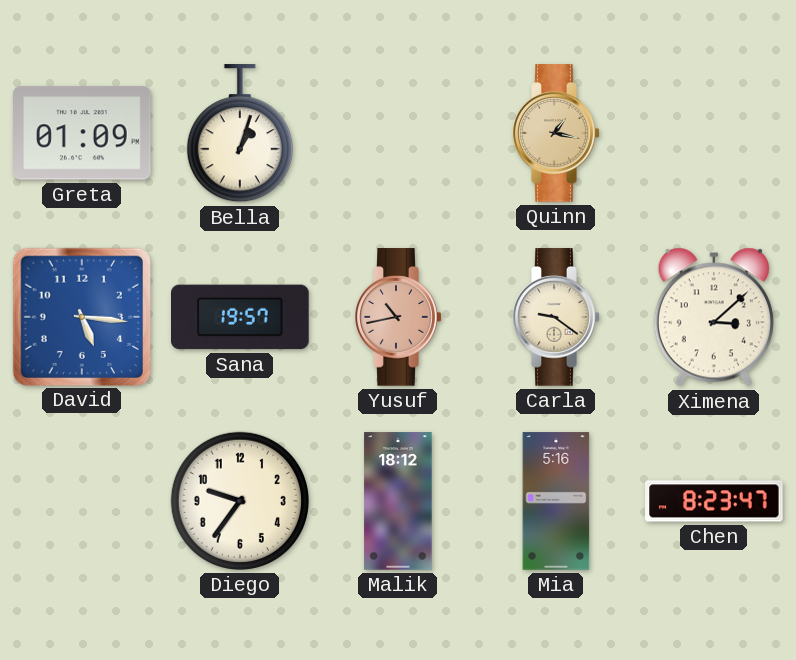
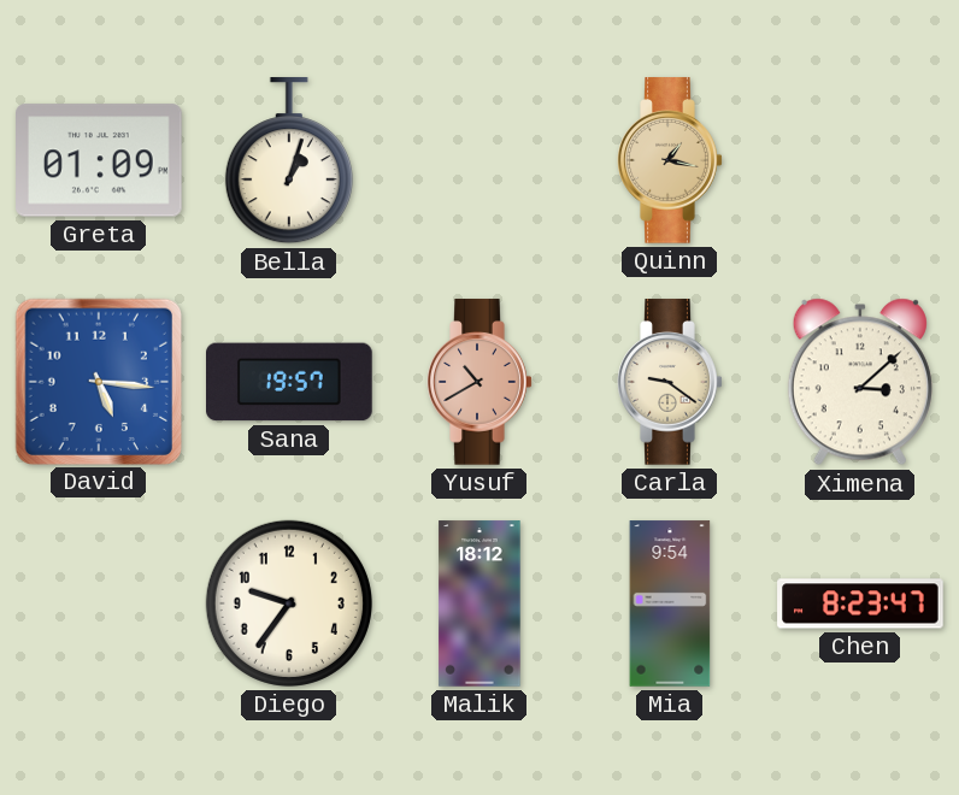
Yusuf: 10:43 -> 10:40
Mia: 5:16 -> 9:54
